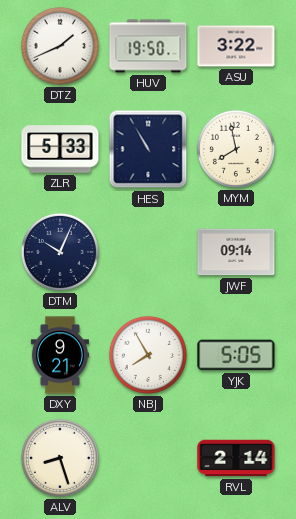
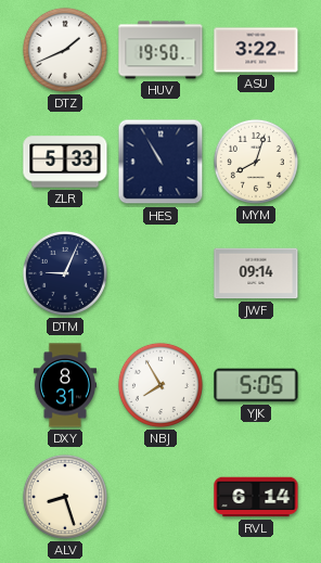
MYM: 7:58 -> 8:03
DTM: 10:04 -> 9:04
DXY: 9:21 -> 8:31
RVL: 2:14 -> 6:14
